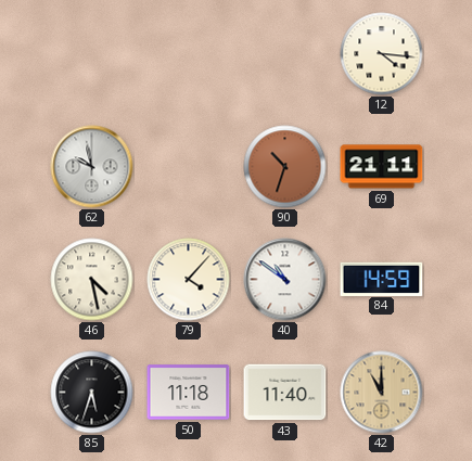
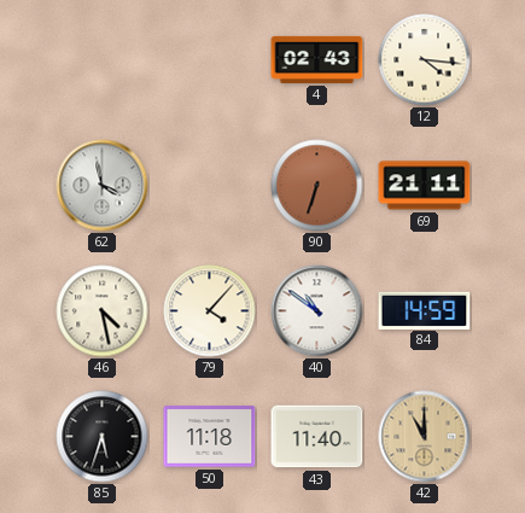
4: none -> 02:43
62: 9:58 -> 3:58
90: 10:33 -> 6:33
